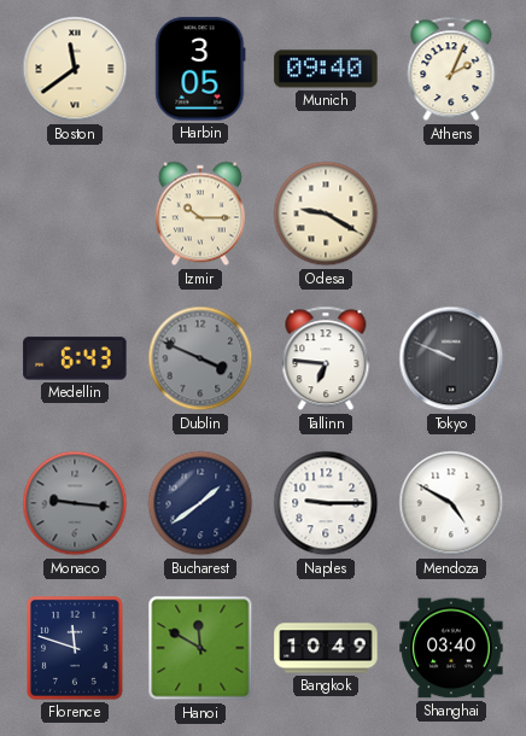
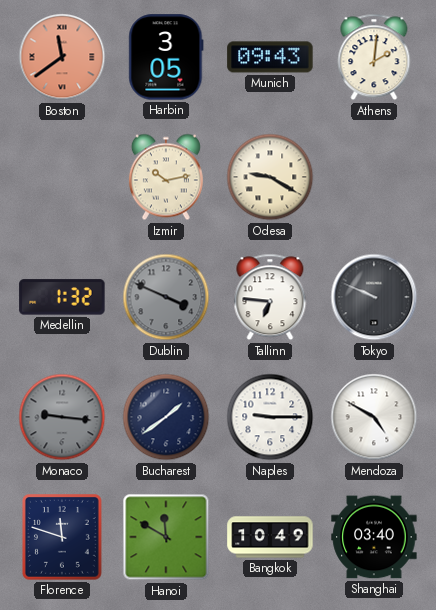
Boston dial: cream -> salmon
Munich: 09:40 -> 09:43
Athens: 2:04 -> 2:01
Izmir: 10:15 -> 10:13
Medellin: 6:43 -> 1:32
